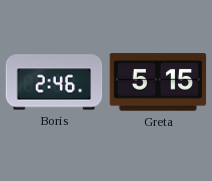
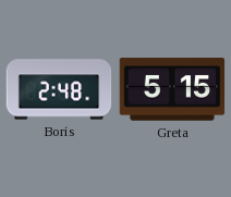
Boris: 2:46 -> 2:48
